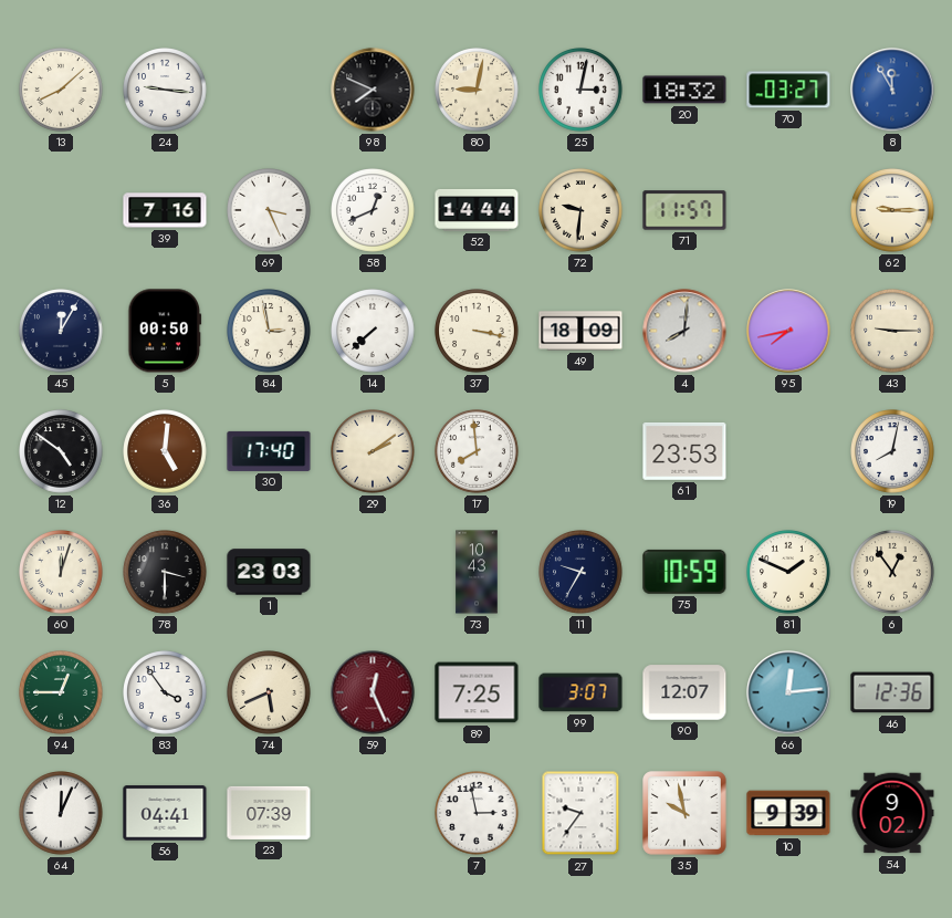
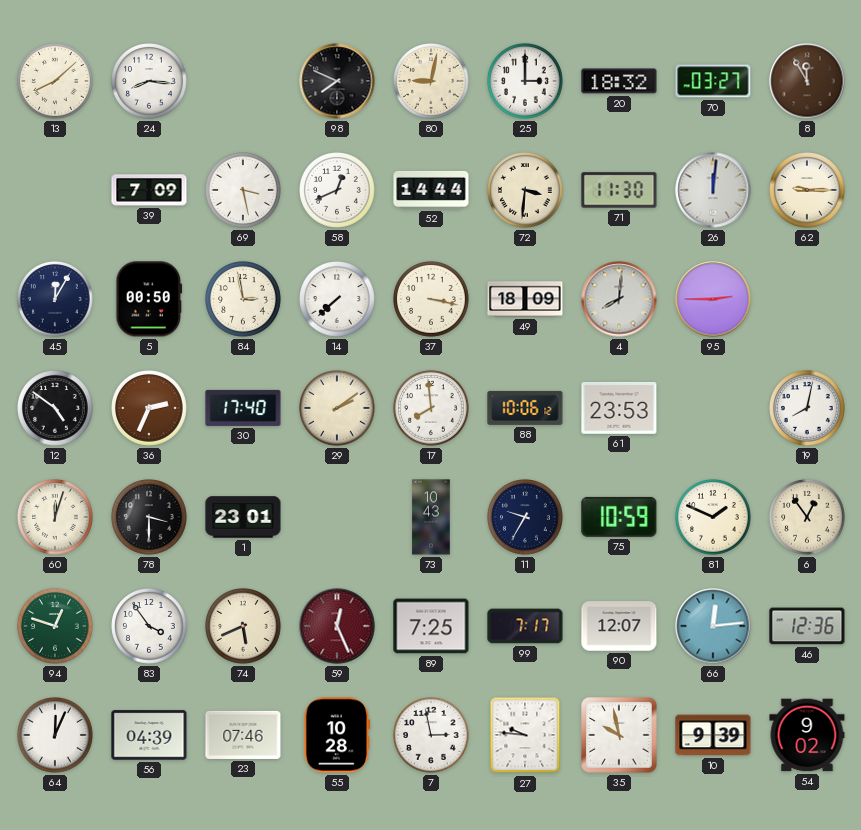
24: 9:16 -> 8:16
25: 3:02 -> 3:00
8 dial: blue -> brown
39: 7:16 -> 7:09
69: 3:26 -> 3:28
72: 9:31 -> 3:31
71: 11:57 -> 11:30
26: none -> 12:01
95: 7:43 -> 2:45
43: 9:15 -> none
36: 5:01 -> 2:34
88: none -> 10:06
1: 23:03 -> 23:01
94: 12:45 -> 12:48
99: 3:07 -> 7:17
56: 04:41 -> 04:39
23: 07:39 -> 07:46
55: none -> 10:28
27: 9:36 -> 9:46
